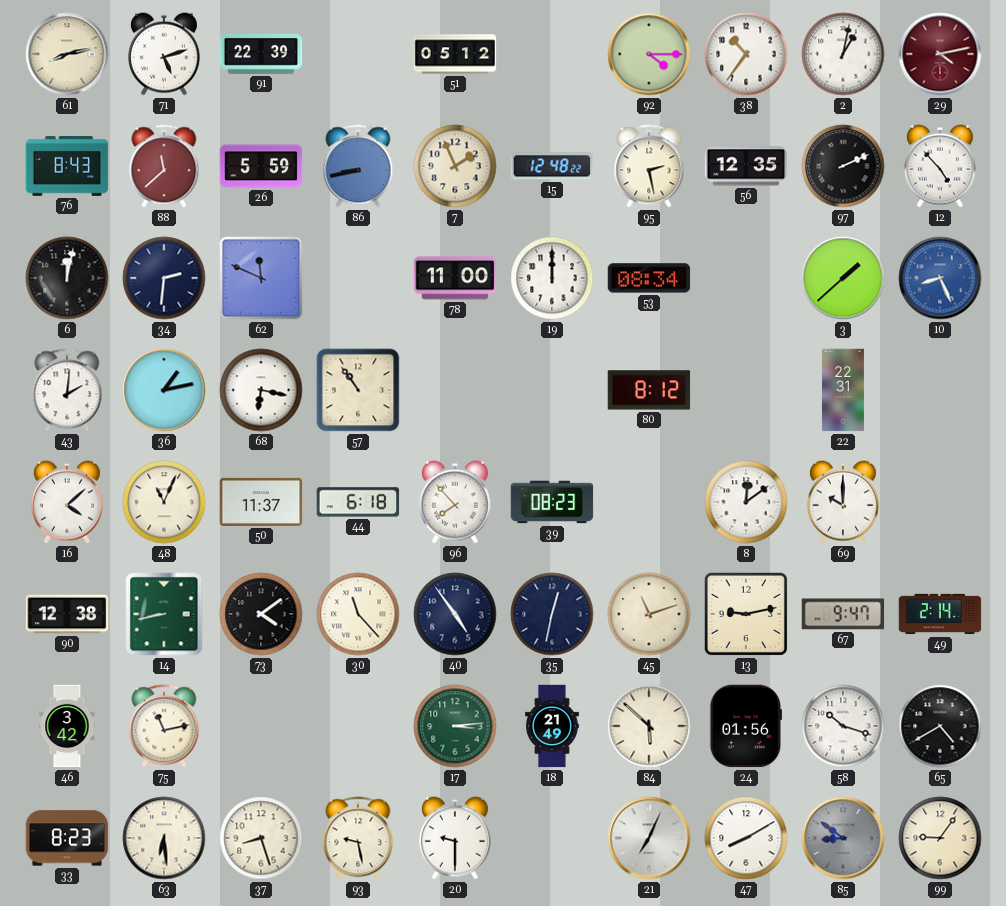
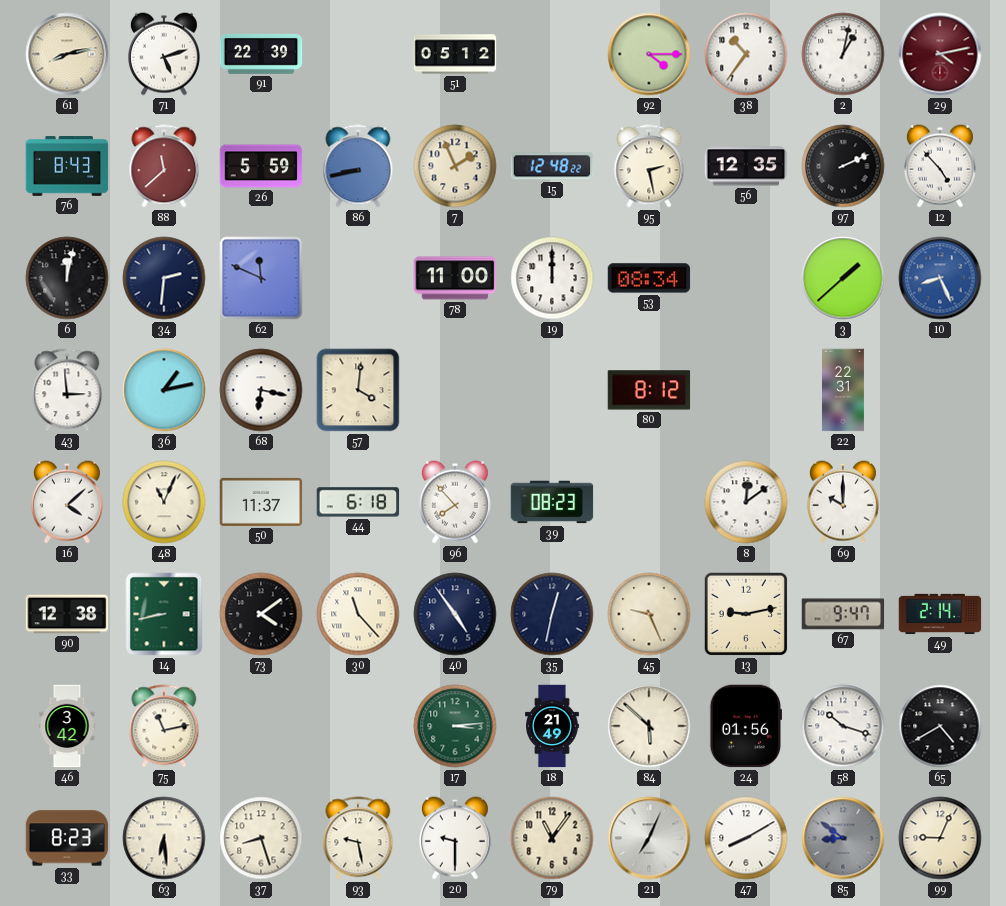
43: 2:01 -> 2:59
57: 10:54 -> 4:01
45: 11:12 -> 9:26
79: none -> 11:06
99: 9:06 -> 9:04
